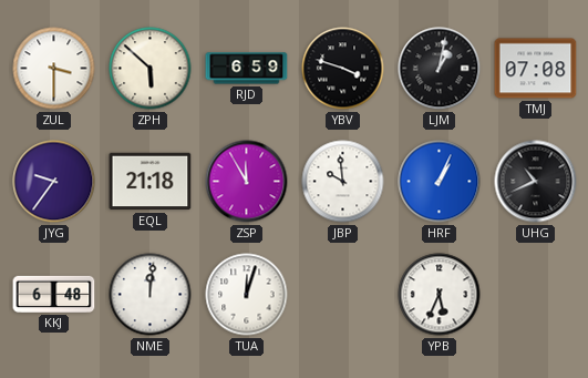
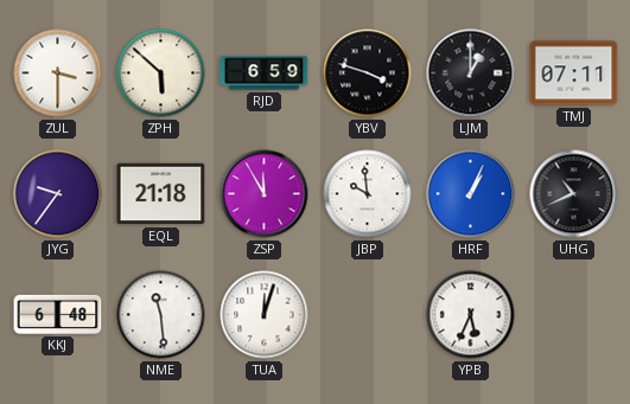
LJM: 1:02 -> 1:00
TMJ: 07:08 -> 07:11
NME: 12:01 -> 11:29
